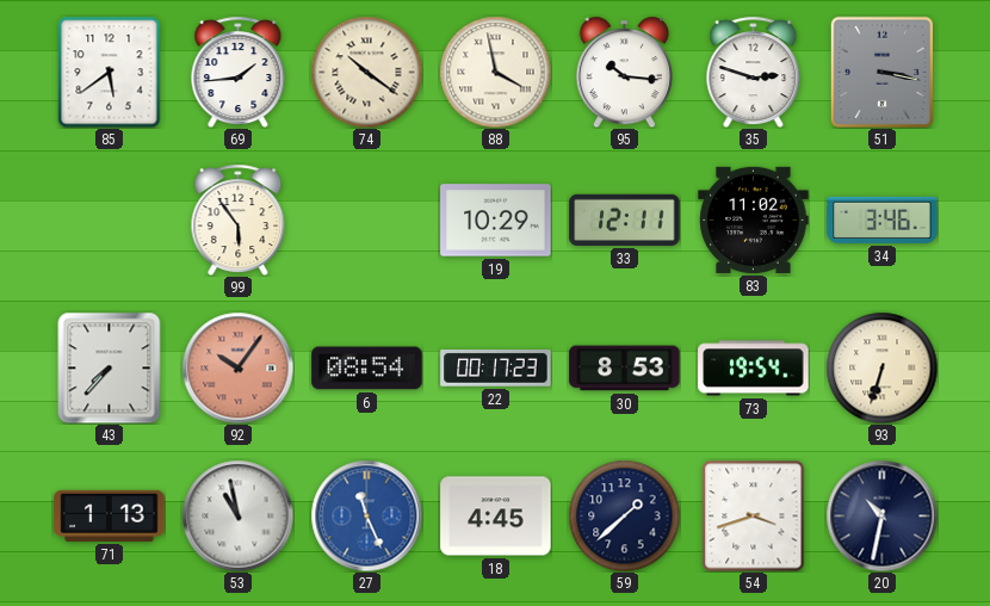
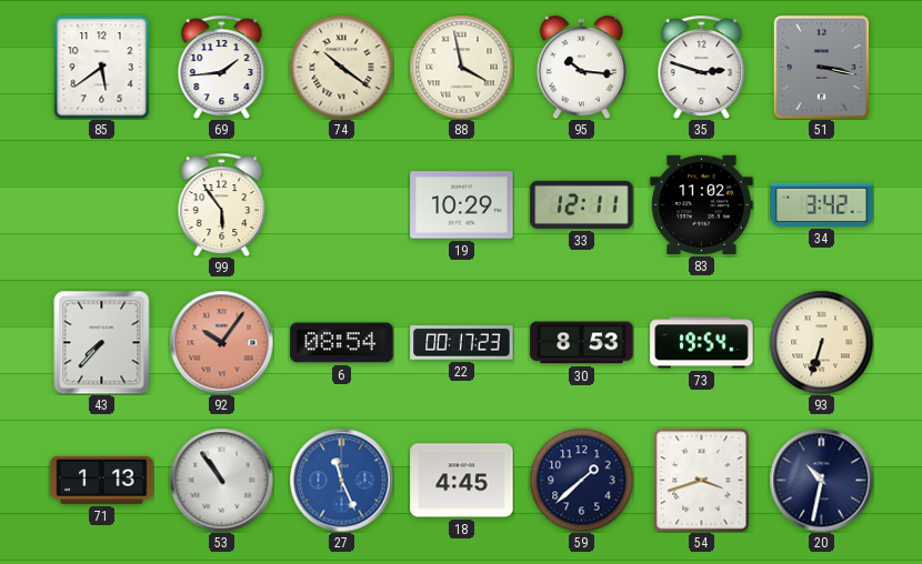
34: 3:46 -> 3:42
53: 10:58 -> 10:54
